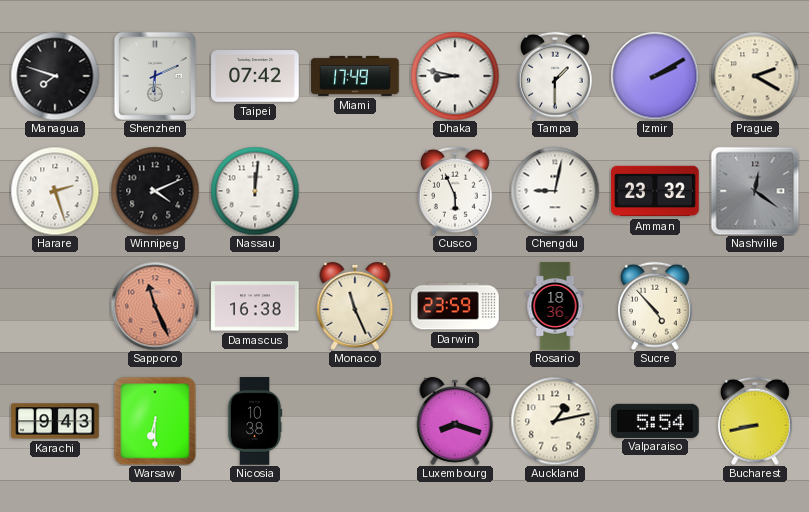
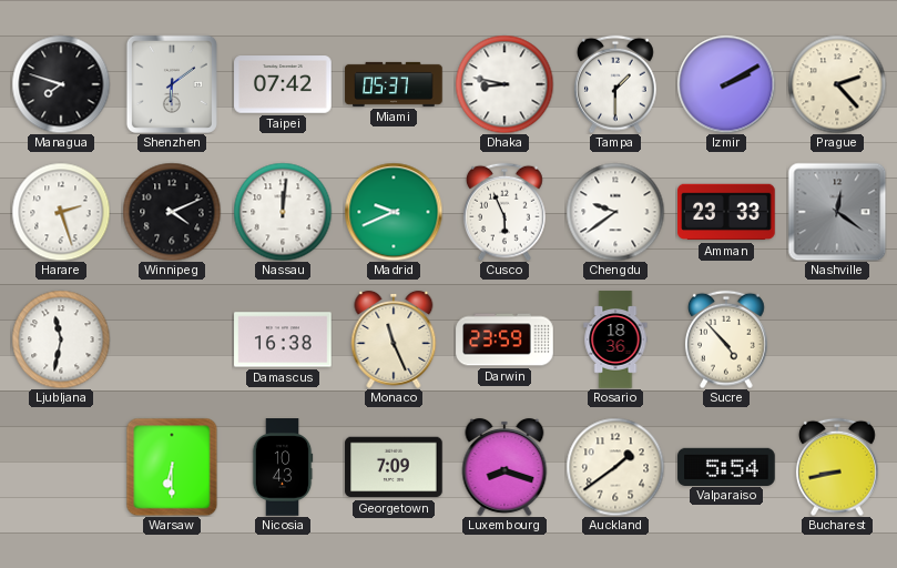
Shenzhen: 6:11 -> 6:09
Miami: 17:49 -> 05:37
Prague: 2:20 -> 2:23
Madrid: none -> 9:41
Chengdu: 9:02 -> 9:39
Amman: 23:32 -> 23:33
Ljubljana: none -> 11:32
Sapporo: 11:26 -> none
Karachi: 9:43 -> none
Nicosia: 10:38 -> 10:43
Georgetown: none -> 7:09
Auckland: 1:13 -> 1:39
